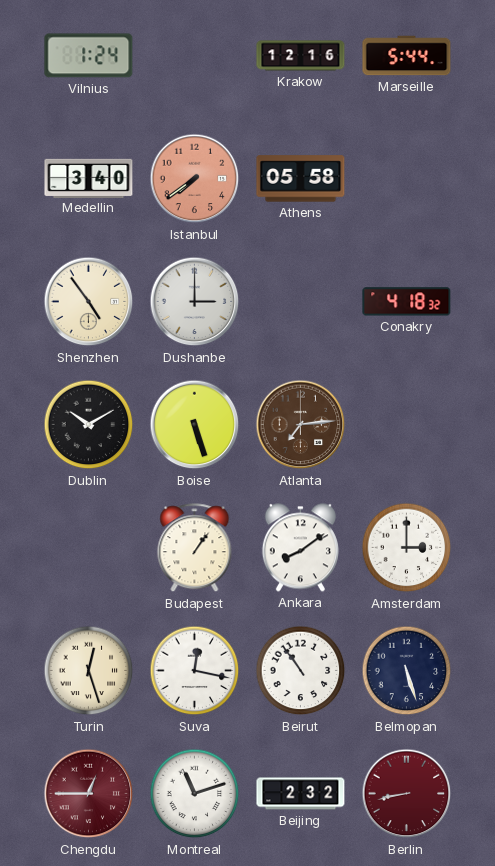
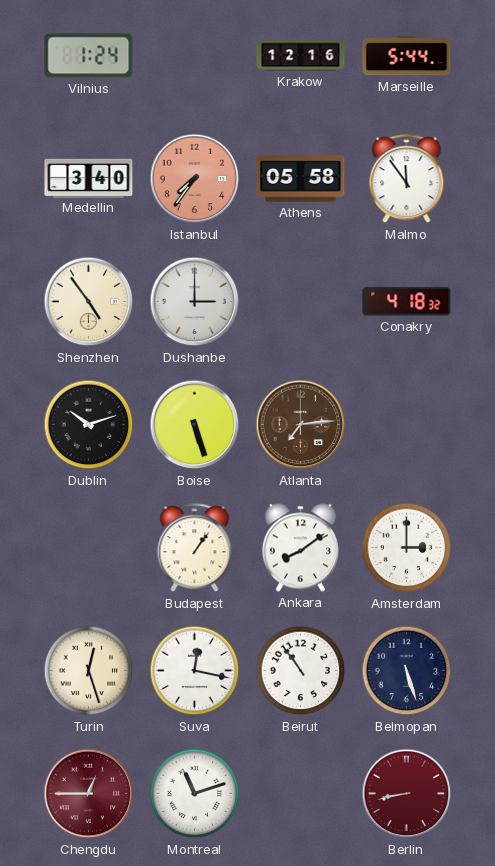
Istanbul: 7:39 -> 7:36
Malmo: none -> 11:54
Dublin: 10:10 -> 10:12
Beijing: 2:32 -> none
